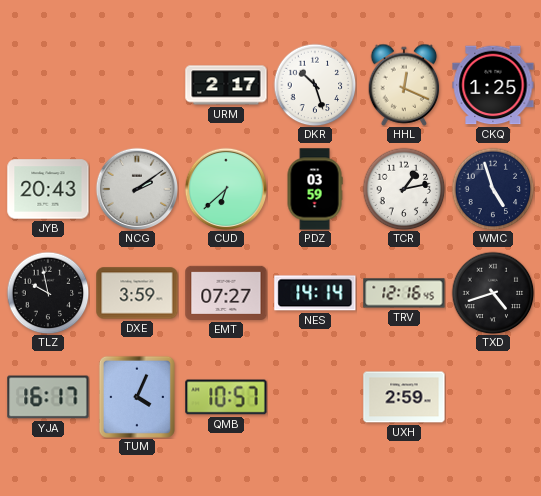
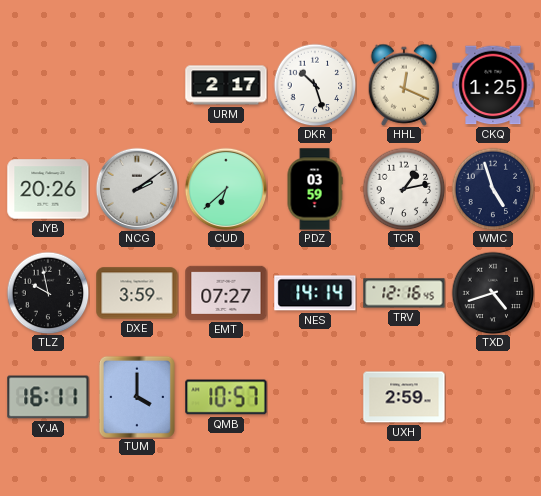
JYB: 20:43 -> 20:26
YJA: 16:17 -> 16:11
TUM: 4:04 -> 4:00
